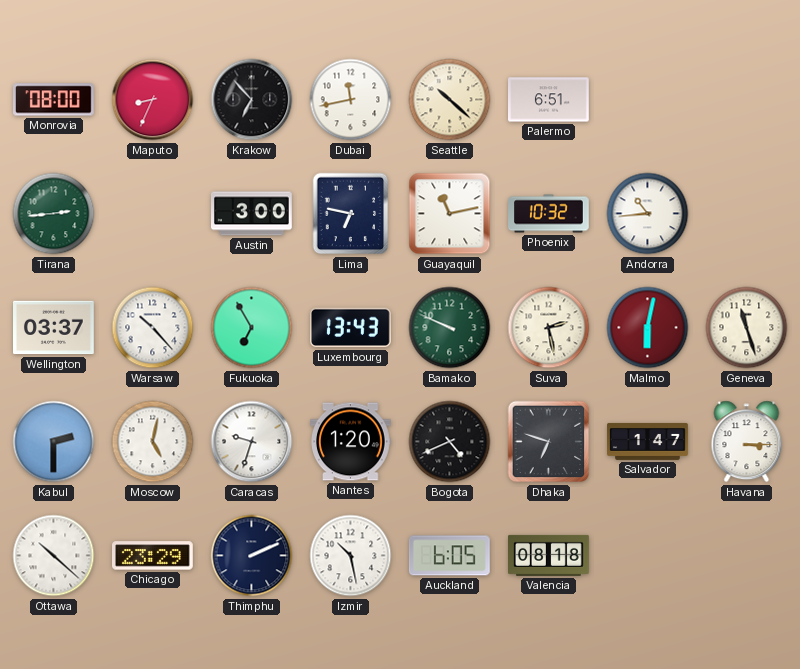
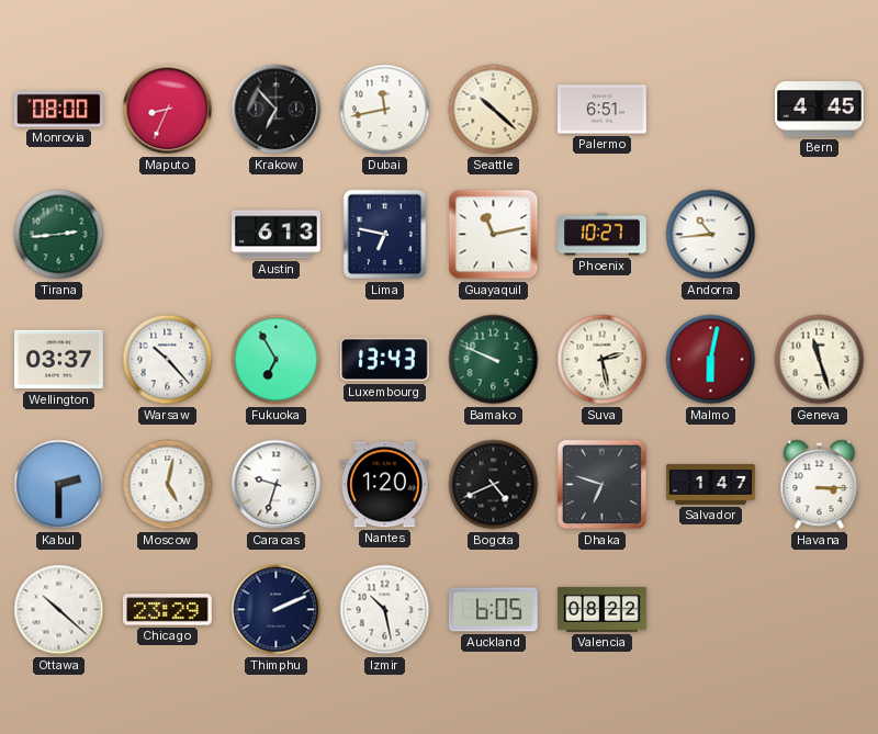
Bern: none -> 4:45
Austin: 3:00 -> 6:13
Phoenix: 10:32 -> 10:27
Valencia: 08:18 -> 08:22
